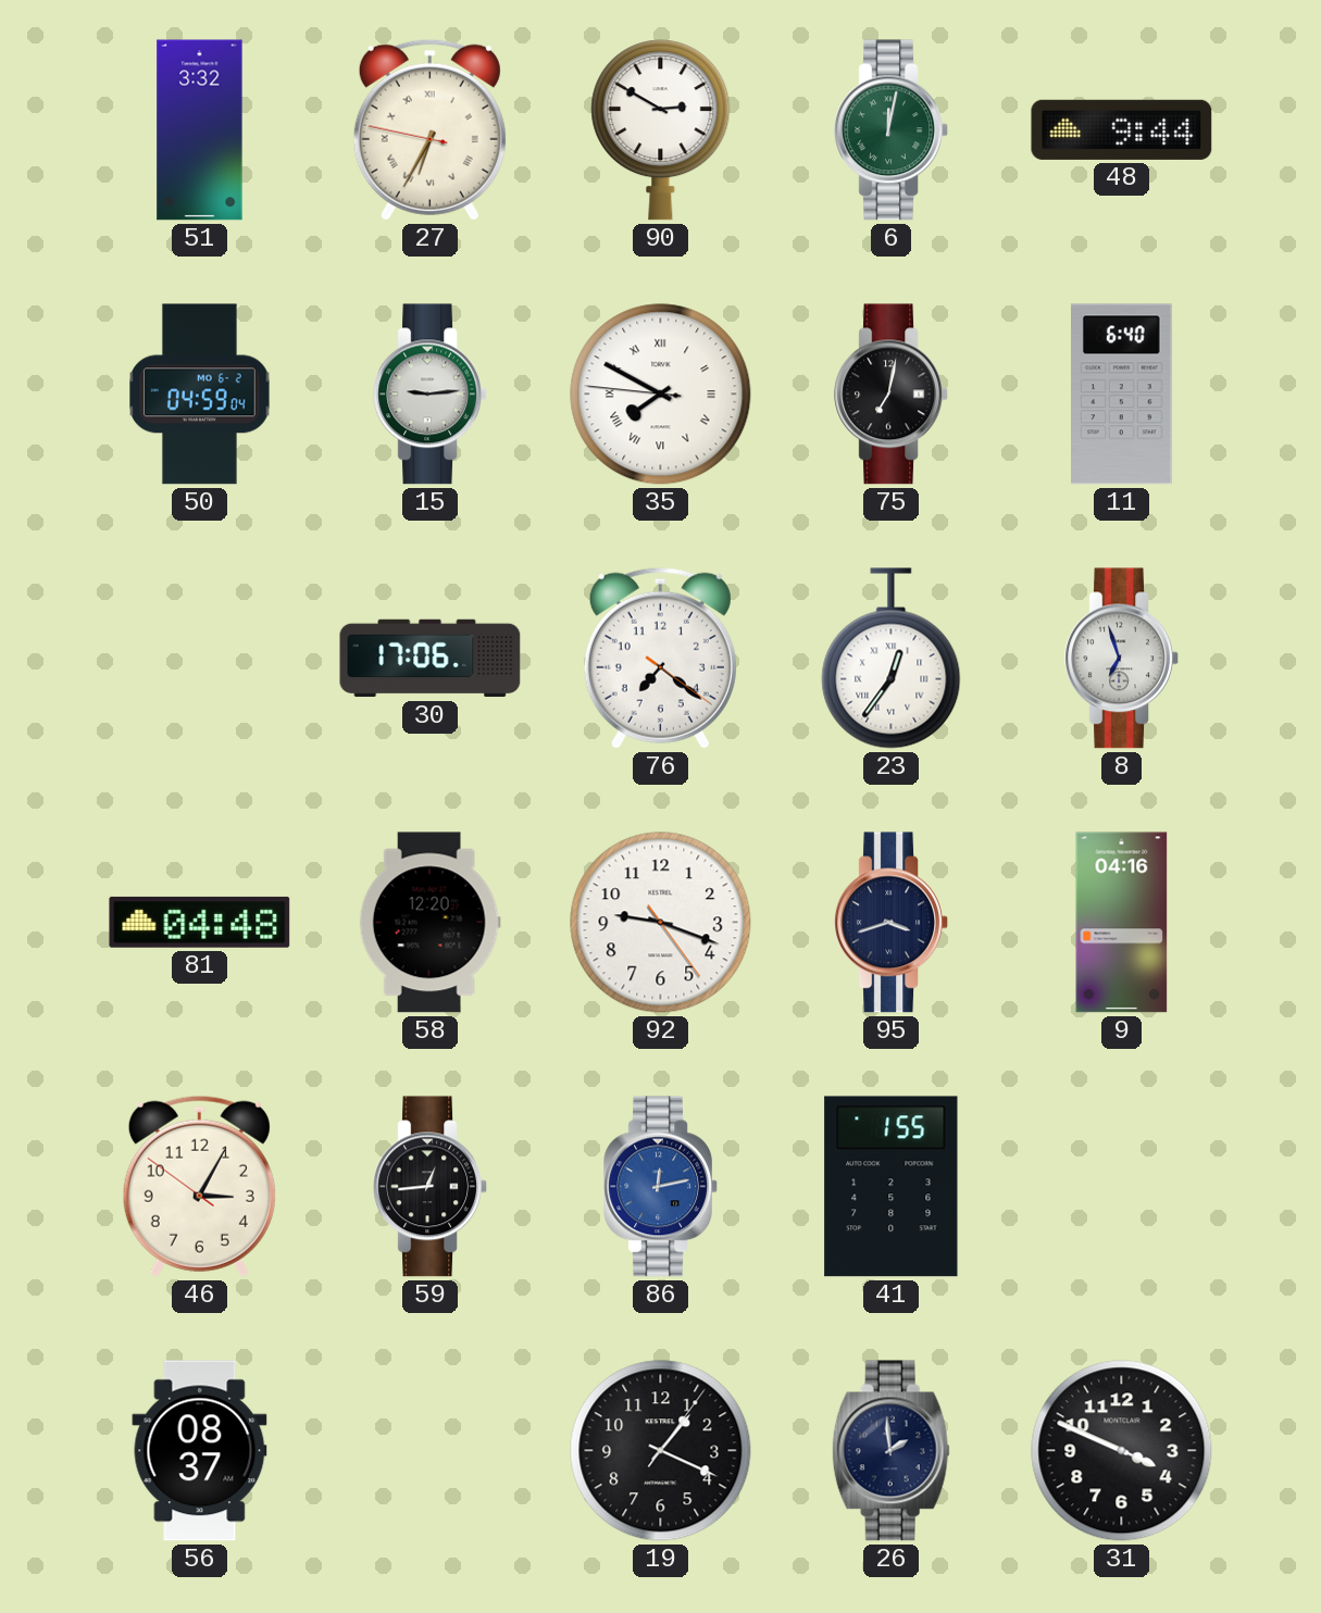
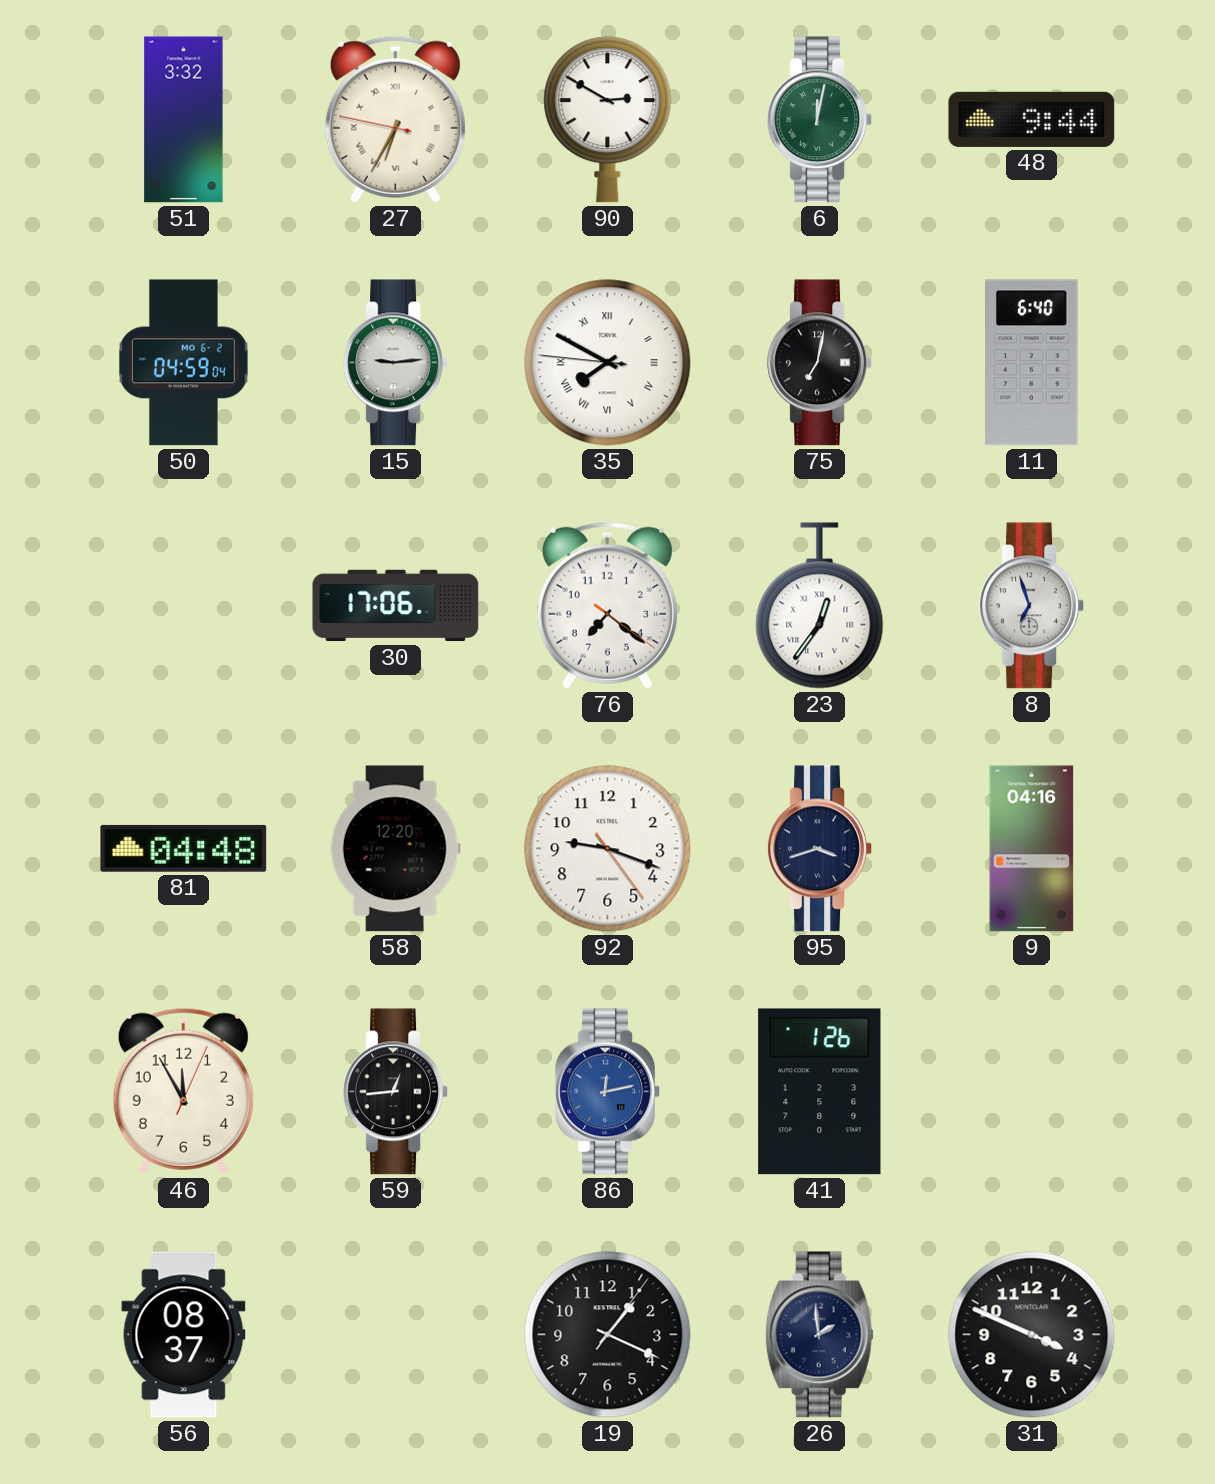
46: 3:04 -> 11:55
41: 1:55 -> 1:26
